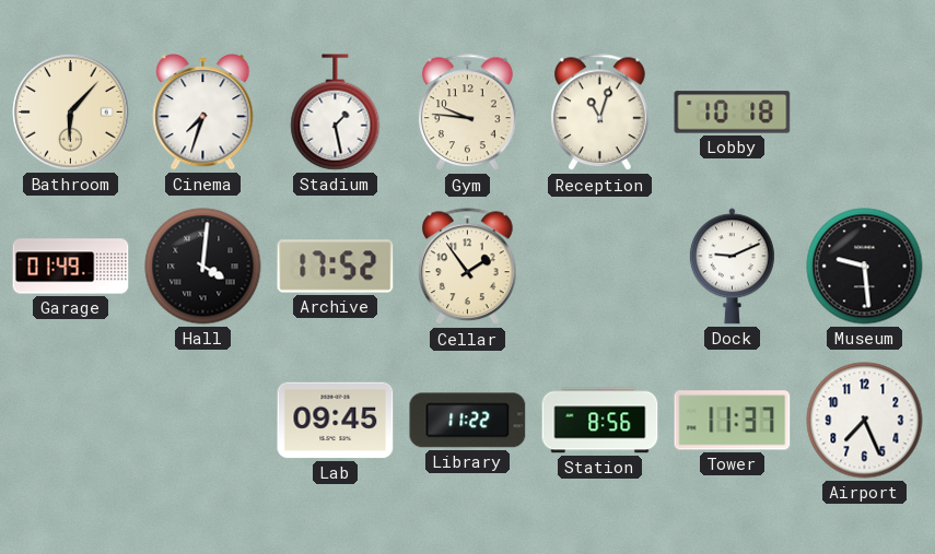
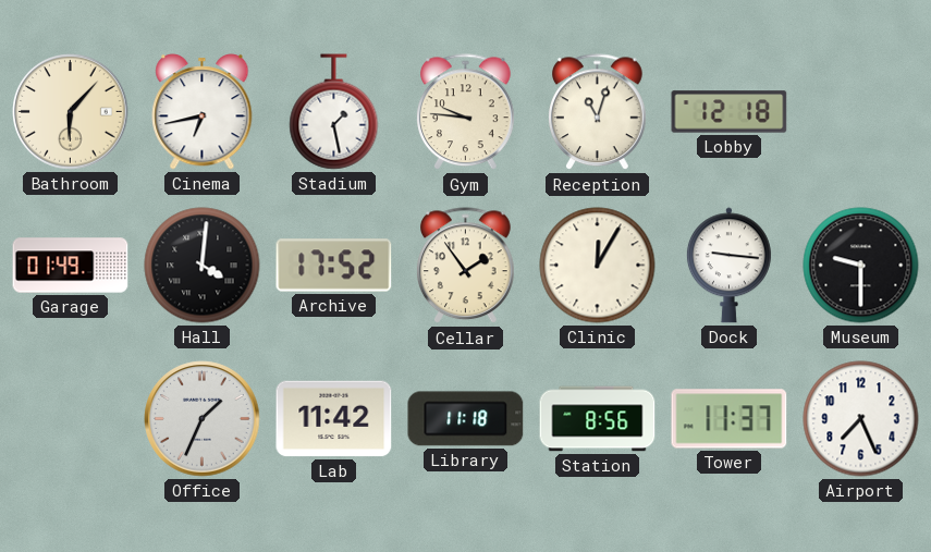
Cinema: 7:33 -> 6:43
Lobby: 10:18 -> 12:18
Clinic: none -> 12:05
Dock: 9:11 -> 9:16
Museum: 9:29 -> 9:30
Office: none -> 1:34
Lab: 09:45 -> 11:42
Library: 11:22 -> 11:18
